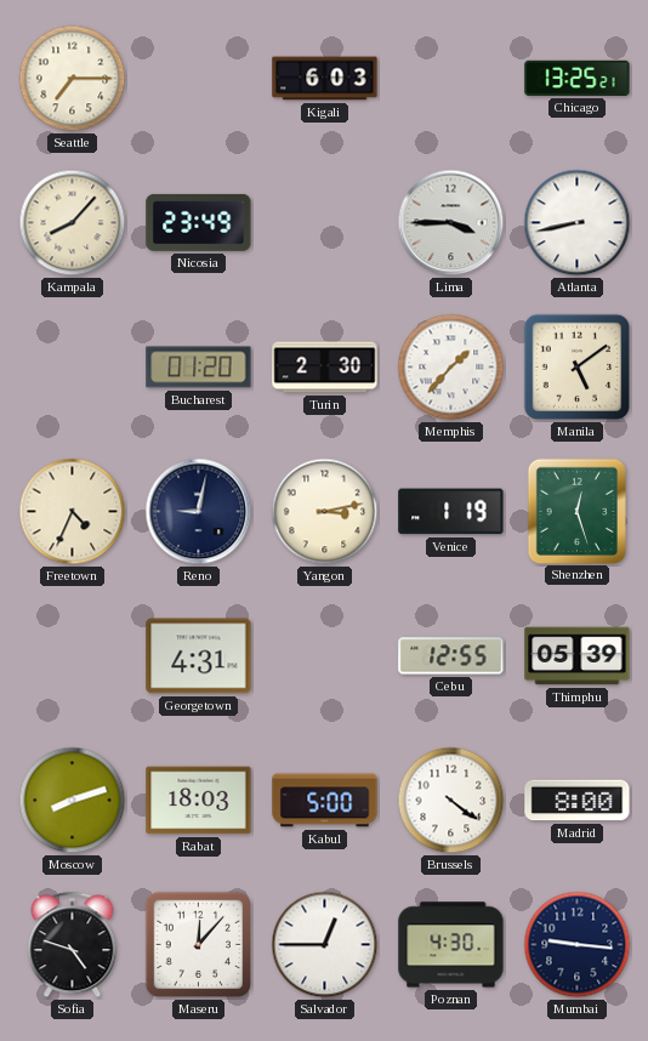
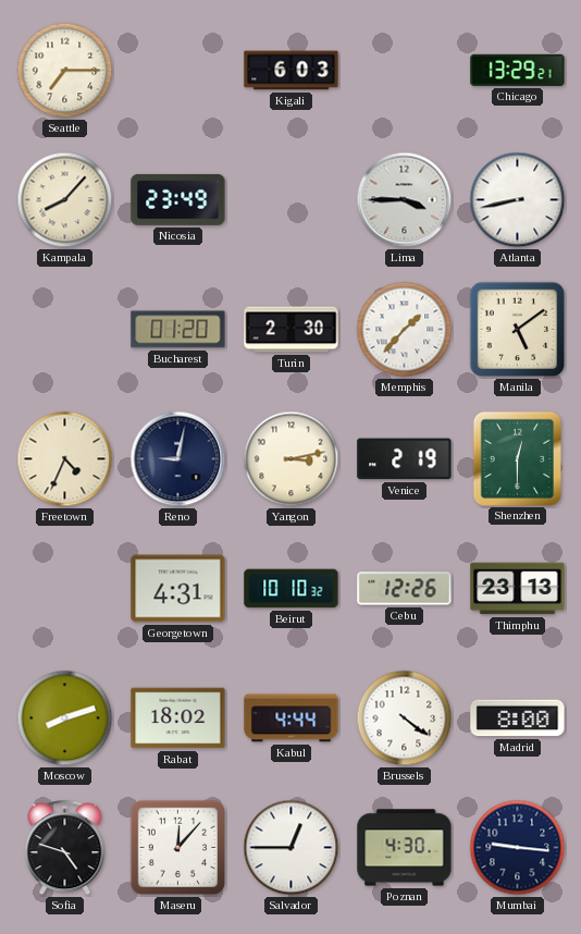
Chicago: 13:25 -> 13:29
Venice: 1:19 -> 2:19
Shenzhen: 12:27 -> 12:30
Beirut: none -> 10:10
Cebu: 12:55 -> 12:26
Thimphu: 05:39 -> 23:13
Rabat: 18:03 -> 18:02
Kabul: 5:00 -> 4:44
